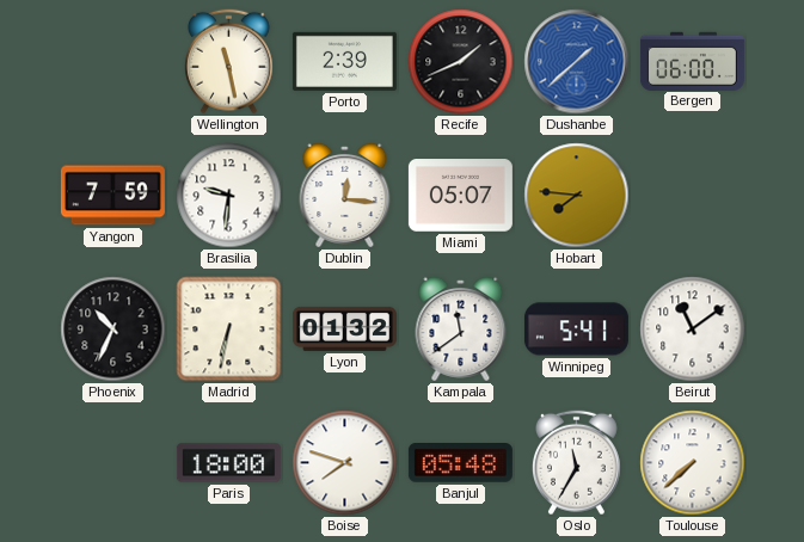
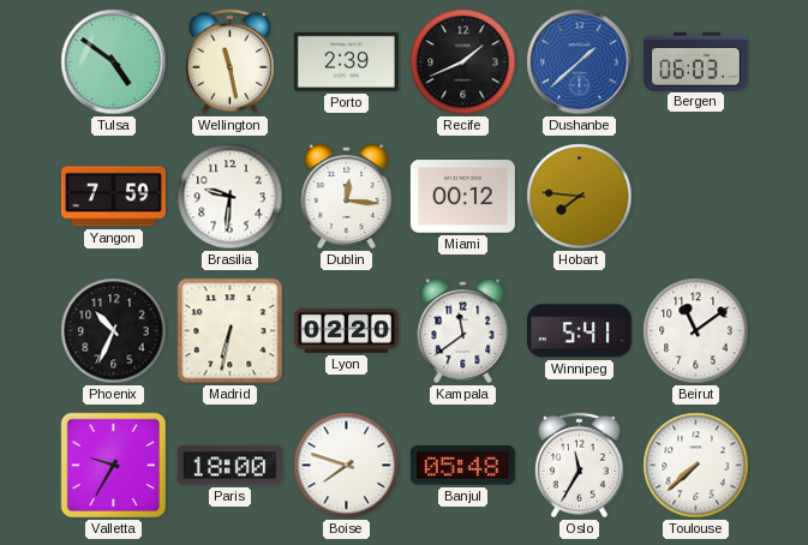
Tulsa: none -> 4:51
Bergen: 06:00 -> 06:03
Miami: 05:07 -> 00:12
Lyon: 01:32 -> 02:20
Valletta: none -> 9:35
